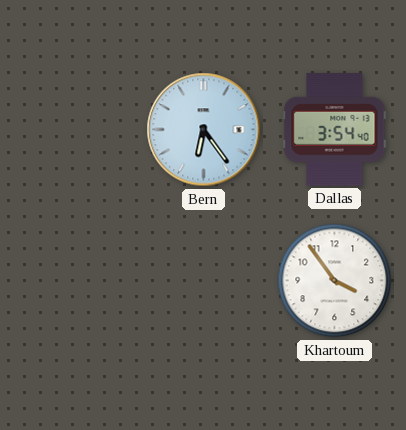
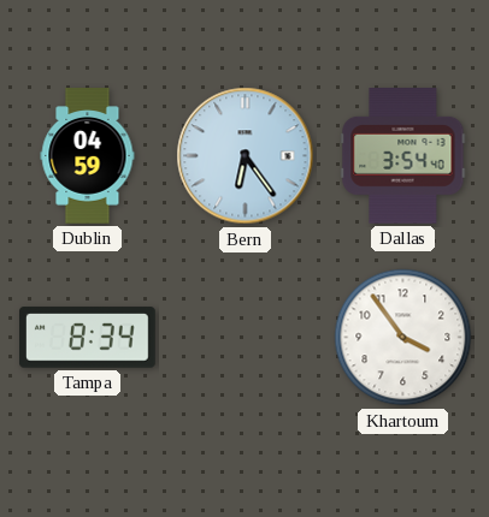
Dublin: none -> 04:59
Tampa: none -> 8:34
